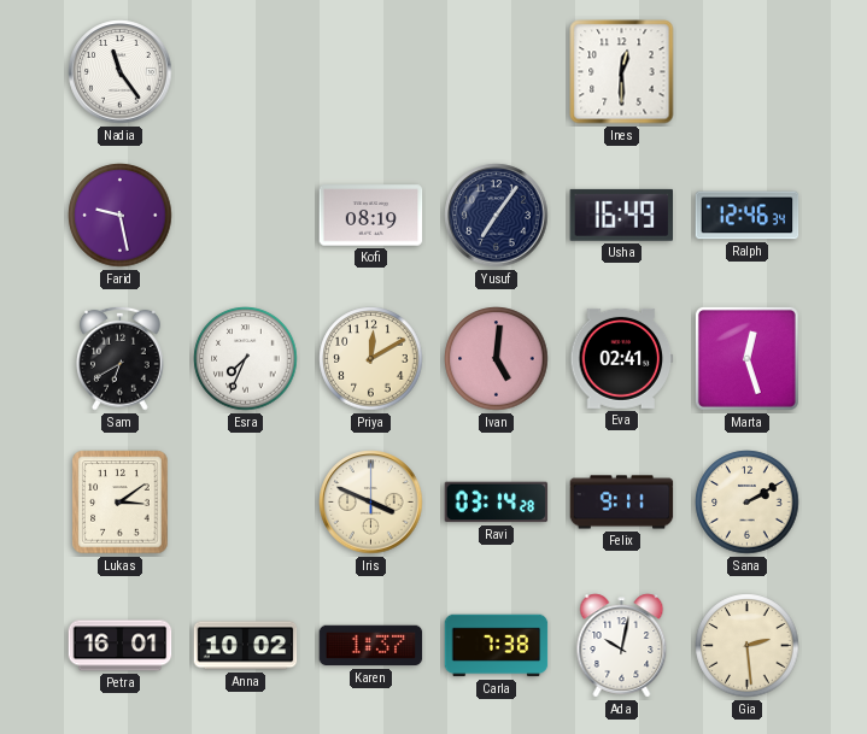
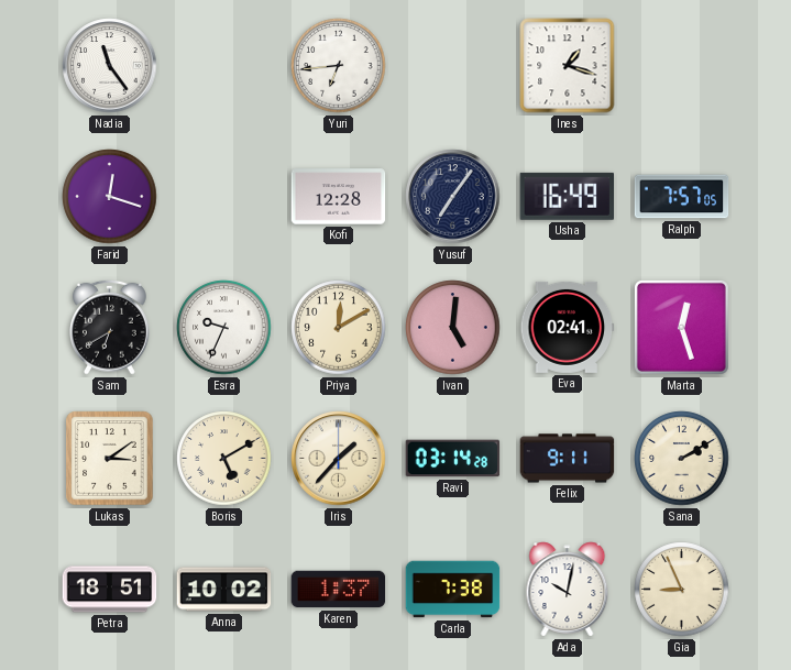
Yuri: none -> 6:44
Ines: 12:30 -> 1:18
Farid: 9:28 -> 12:18
Kofi: 08:19 -> 12:28
Ralph: 12:46 -> 7:57
Esra: 7:34 -> 9:34
Boris: none -> 5:10
Iris: 3:49 -> 1:37
Petra: 16:01 -> 18:51
Gia: 2:29 -> 8:56
